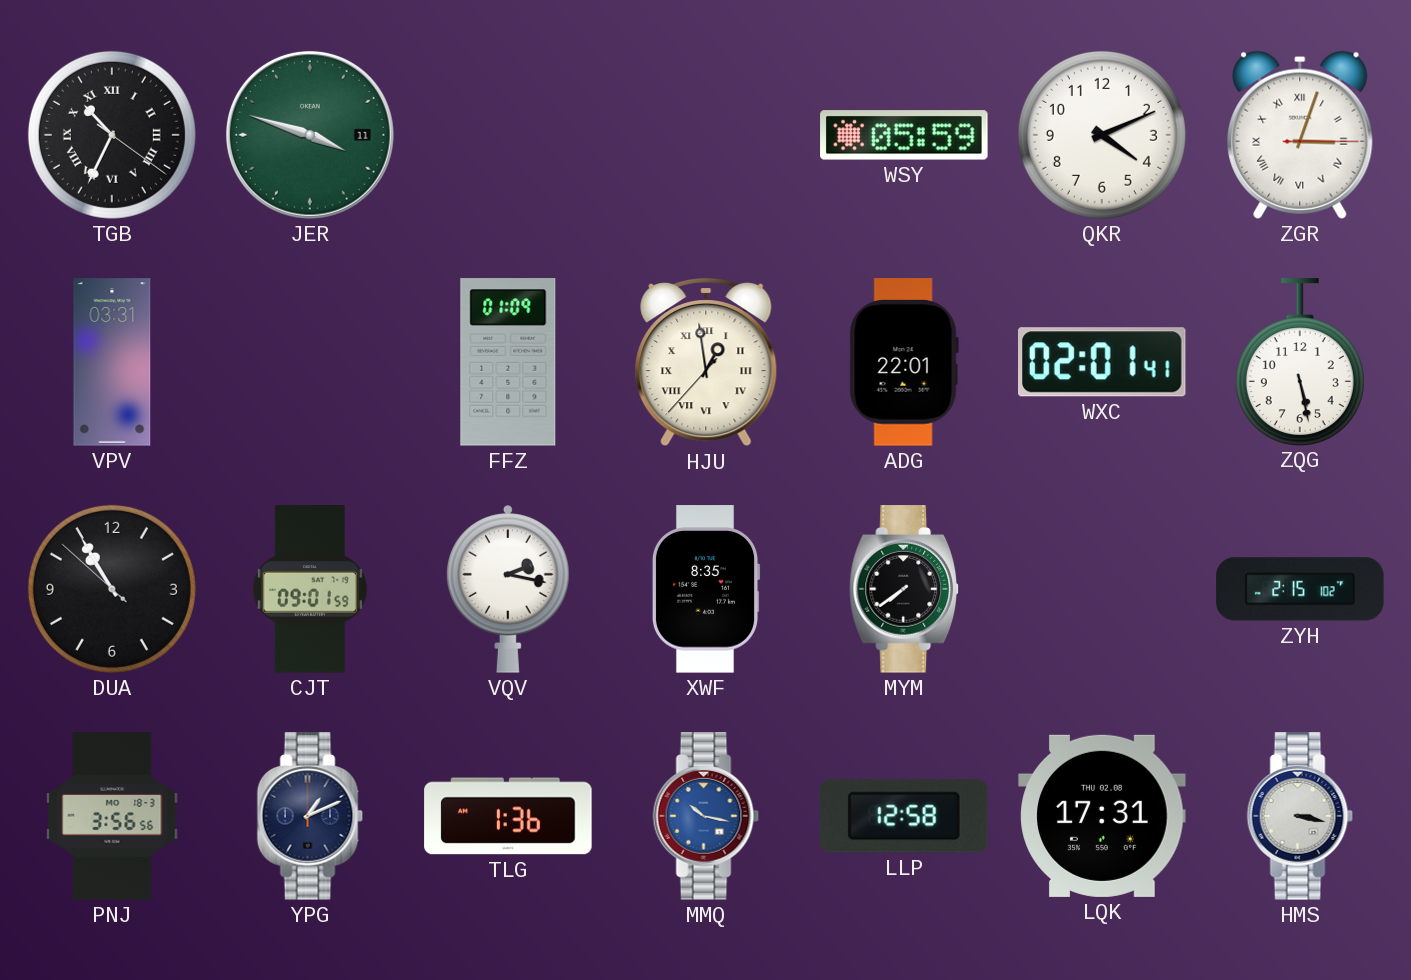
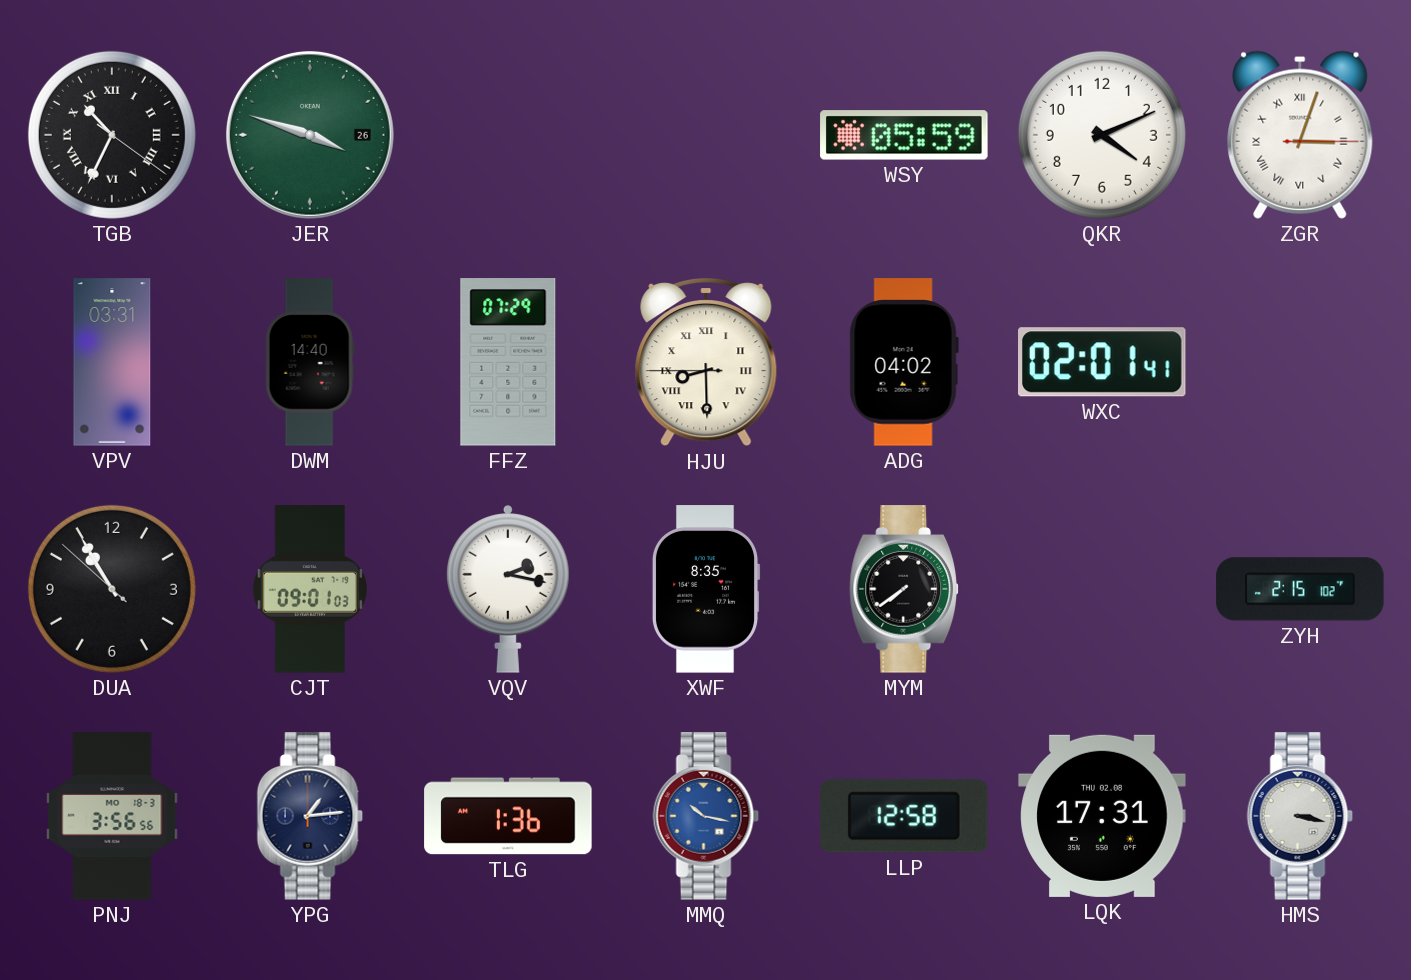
JER date: 11 -> 26
DWM: none -> 14:40
FFZ: 01:09 -> 07:29
HJU: 12:58 -> 8:29
ADG: 22:01 -> 04:02
ZQG: 5:28 -> none
CJT: 09:01:59 -> 09:01:03
YPG: 1:11 -> 1:14
